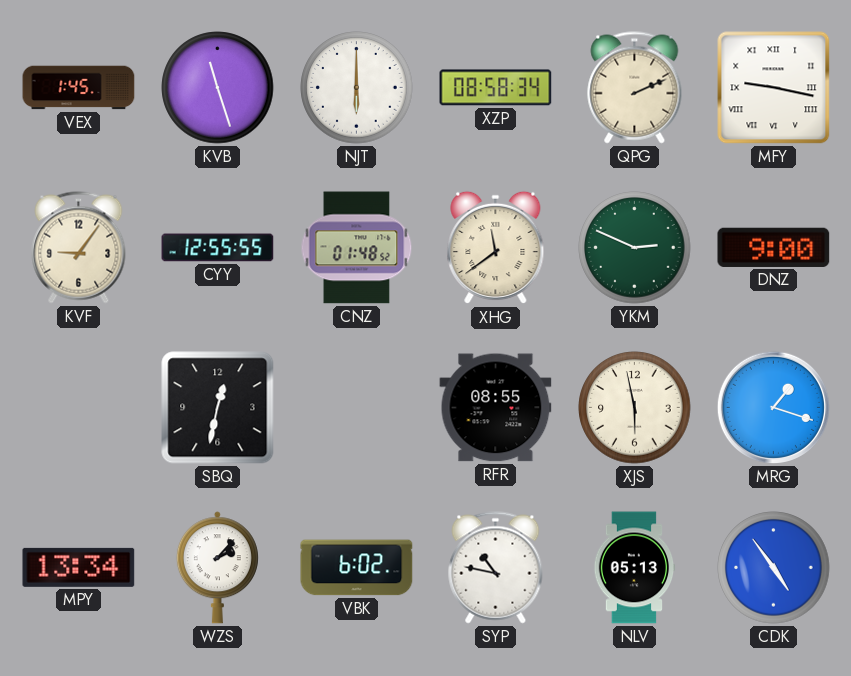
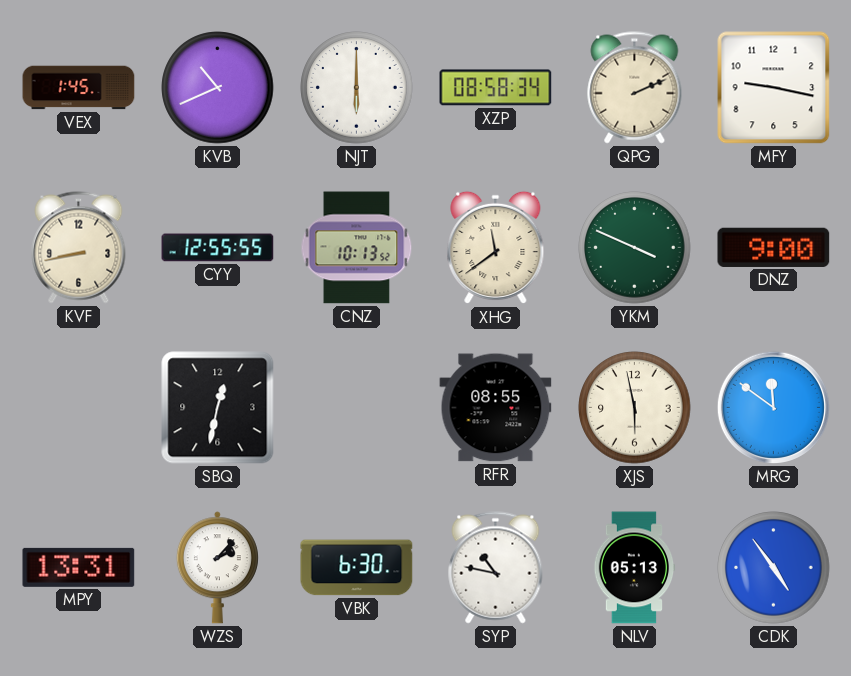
KVB: 11:27 -> 10:41
MFY numerals: Roman -> Arabic
KVF: 9:06 -> 8:43
CNZ: 01:48 -> 10:13
YKM: 2:49 -> 3:49
MRG: 1:18 -> 11:51
MPY: 13:34 -> 13:31
VBK: 6:02 -> 6:30
